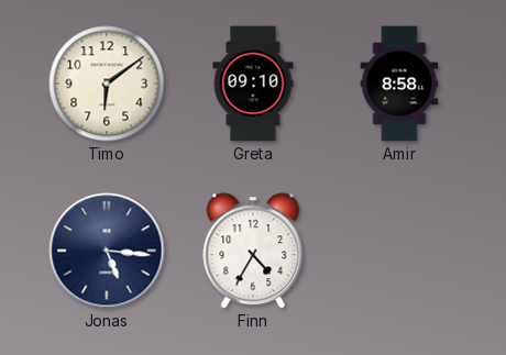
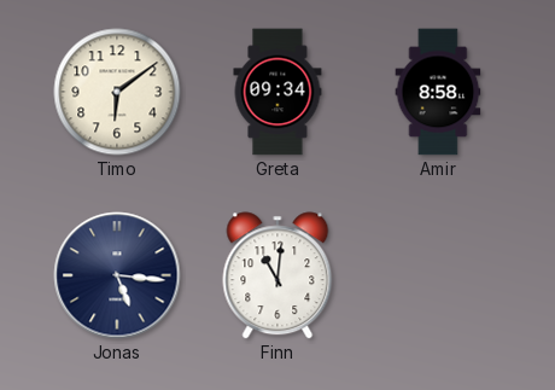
Greta: 09:10 -> 09:34
Finn: 4:35 -> 11:01
